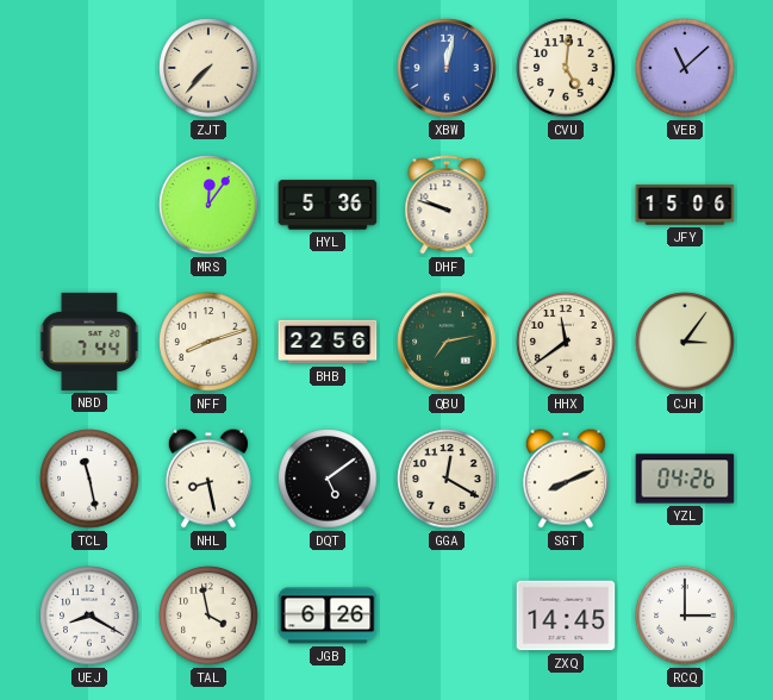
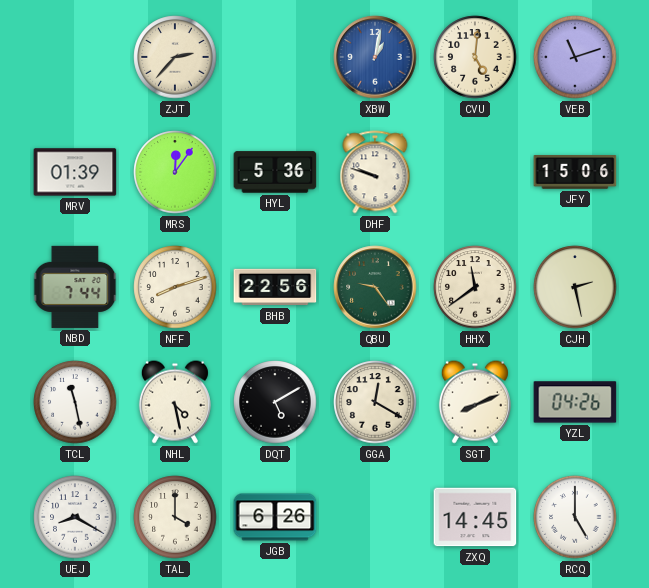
ZJT: 7:37 -> 2:37
XBW: 12:02 -> 1:02
VEB: 11:08 -> 11:12
MRV: none -> 01:39
QBU: 7:13 -> 9:24
CJH: 3:06 -> 2:28
NHL: 8:28 -> 4:28
DQT: 5:09 -> 5:10
TAL: 3:58 -> 4:00
RCQ: 3:00 -> 5:00
